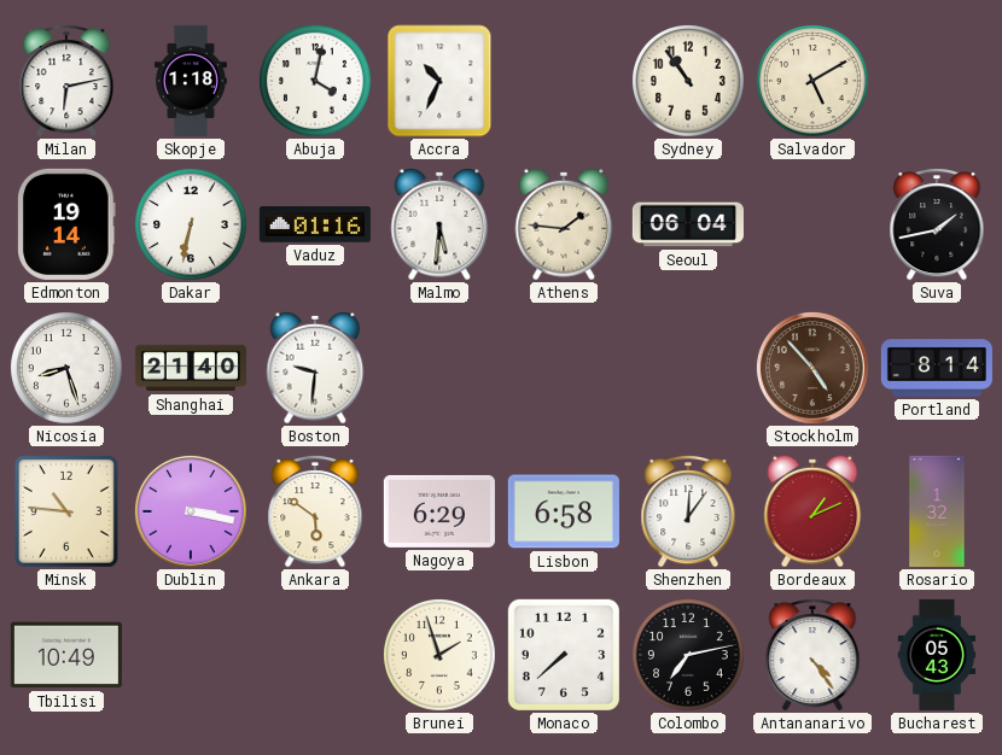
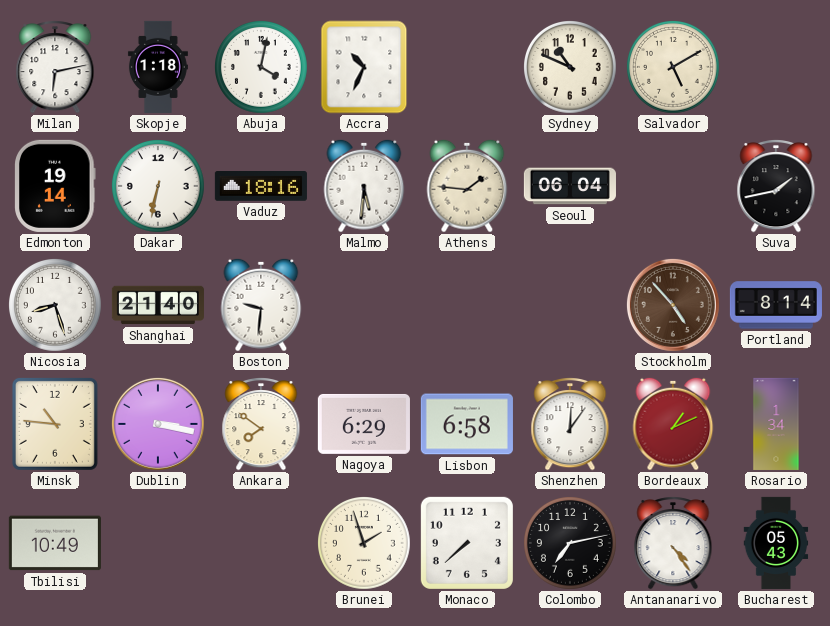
Sydney: 10:54 -> 10:49
Vaduz: 01:16 -> 18:16
Ankara: 5:51 -> 7:51
Rosario: 1:32 -> 1:34
